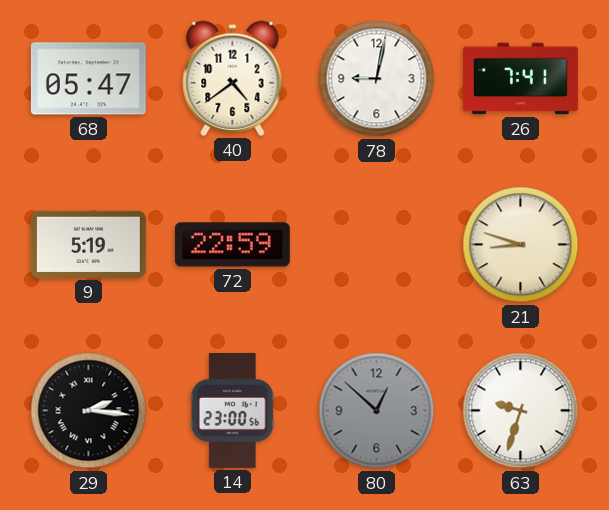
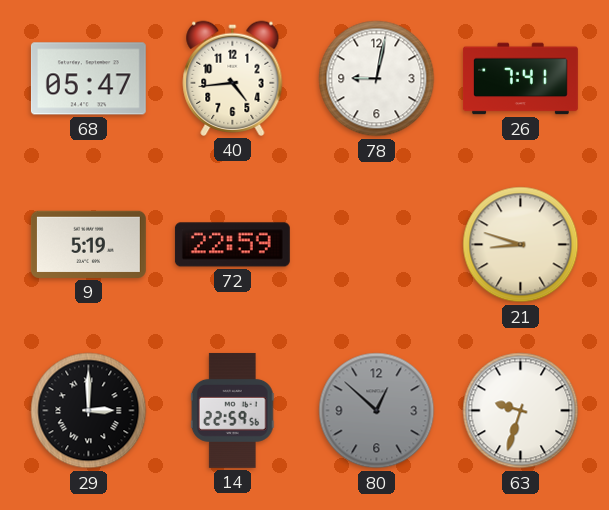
40: 4:39 -> 4:44
29: 2:16 -> 3:00
14: 23:00 -> 22:59
